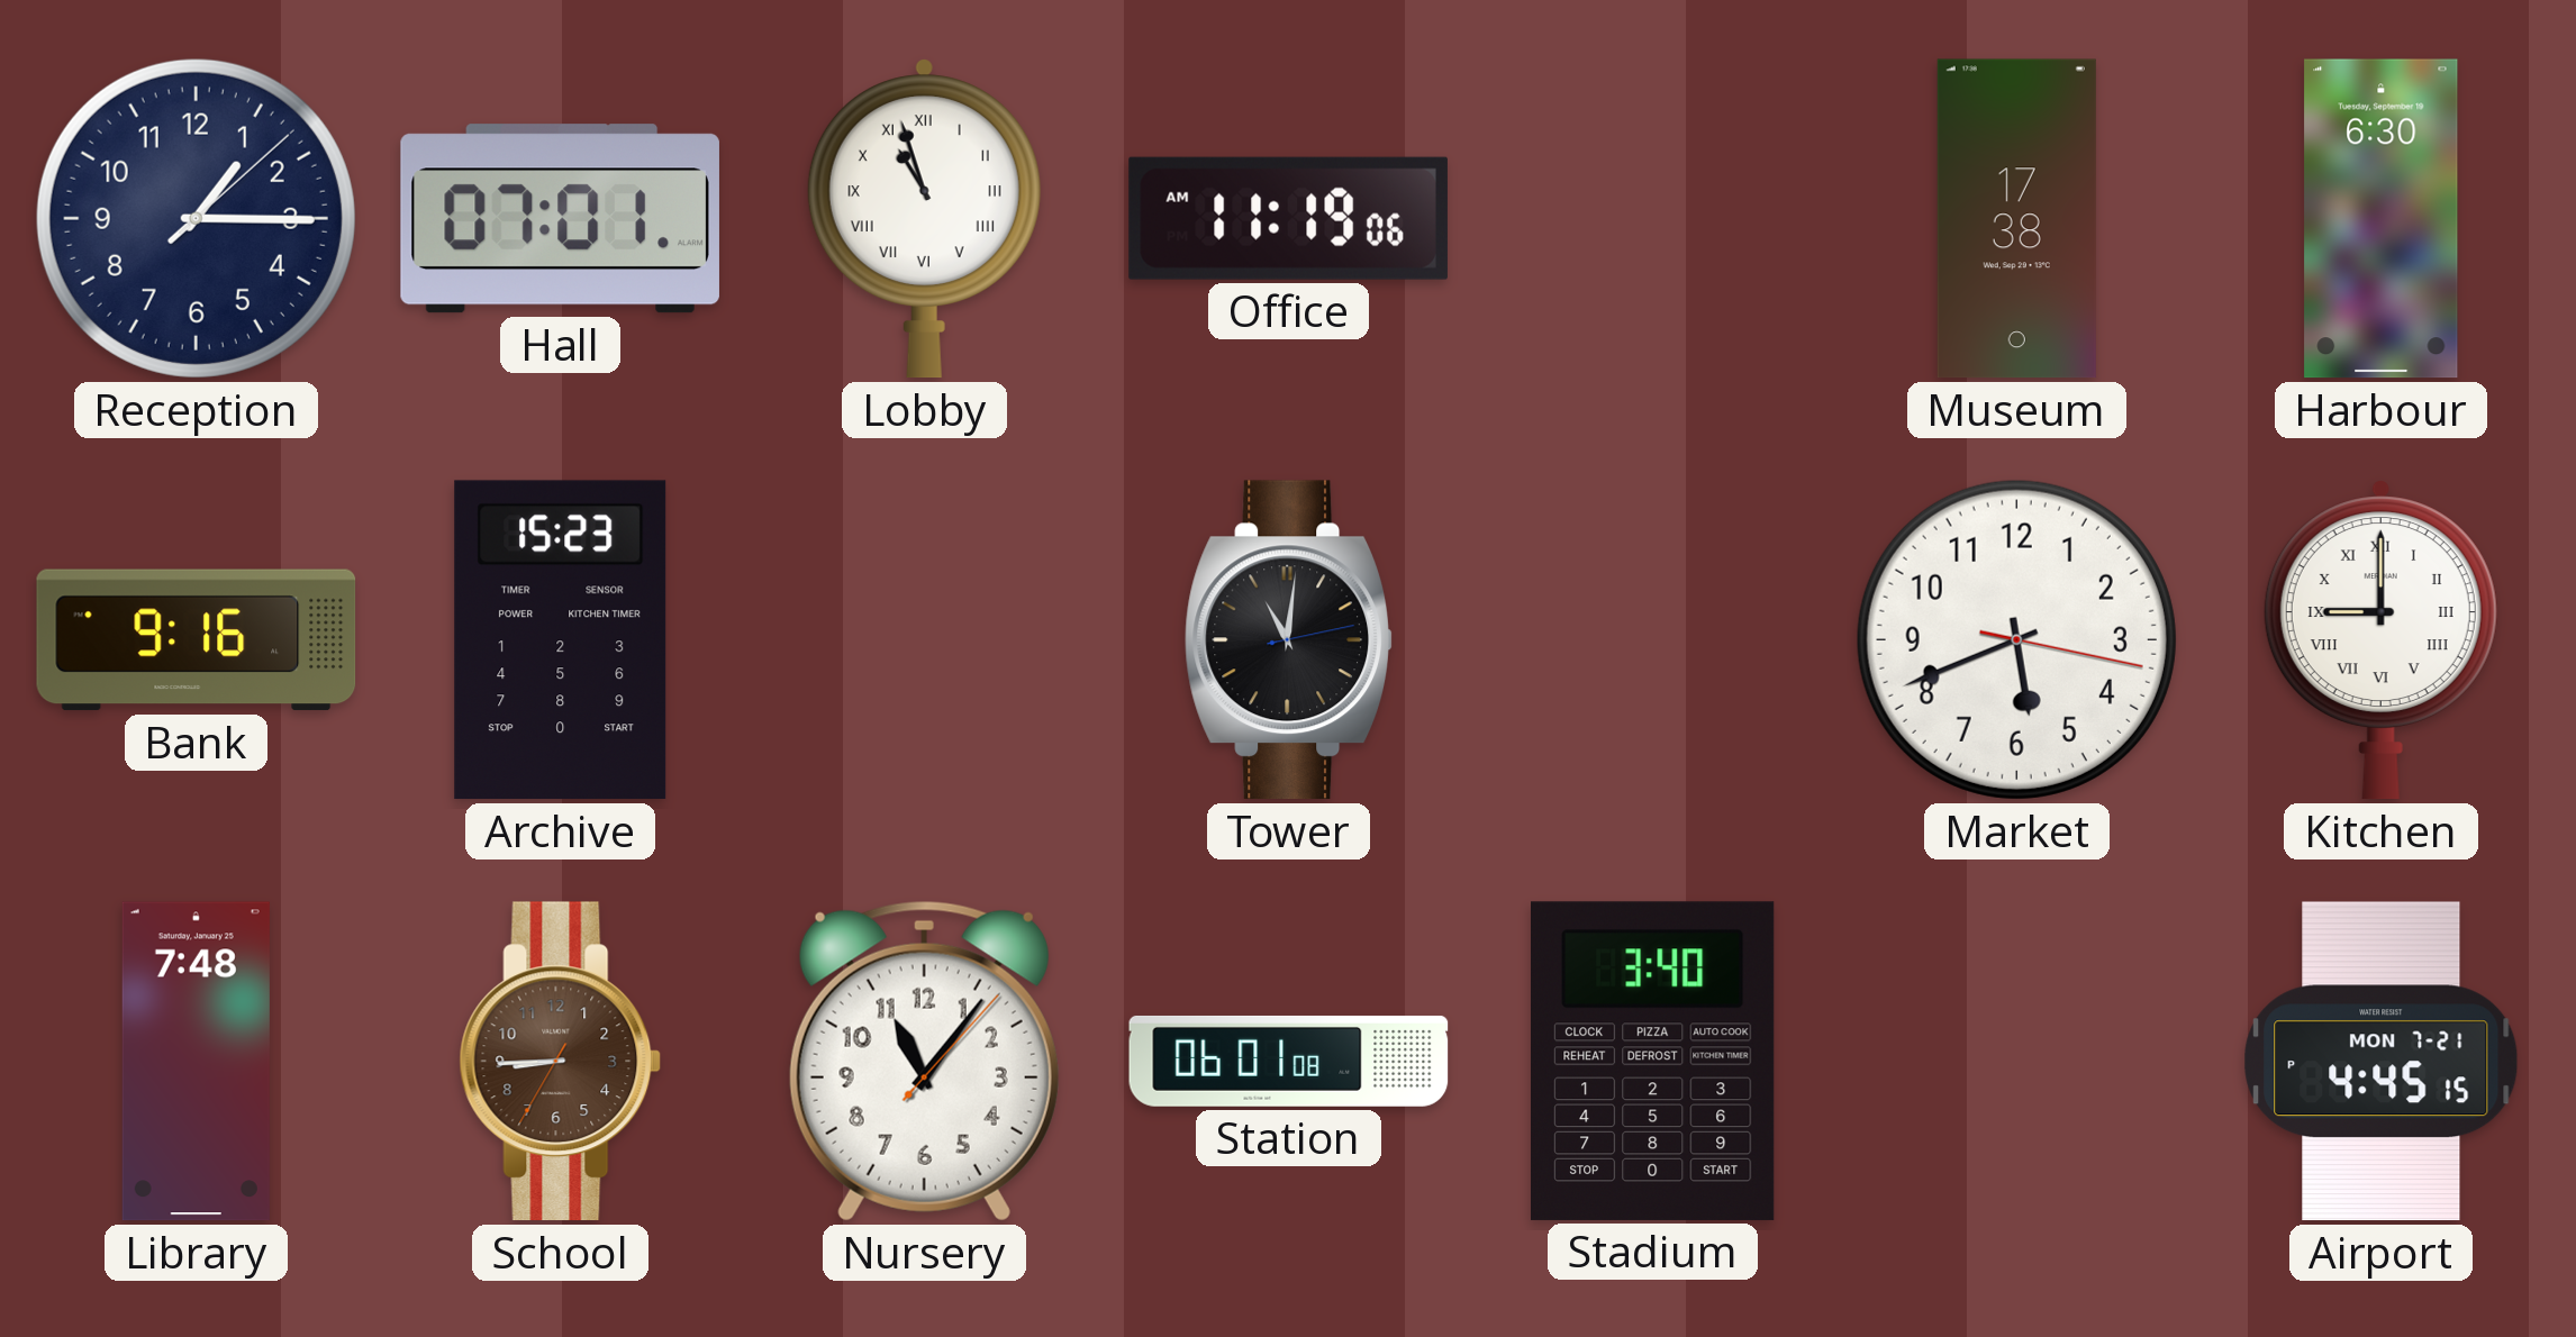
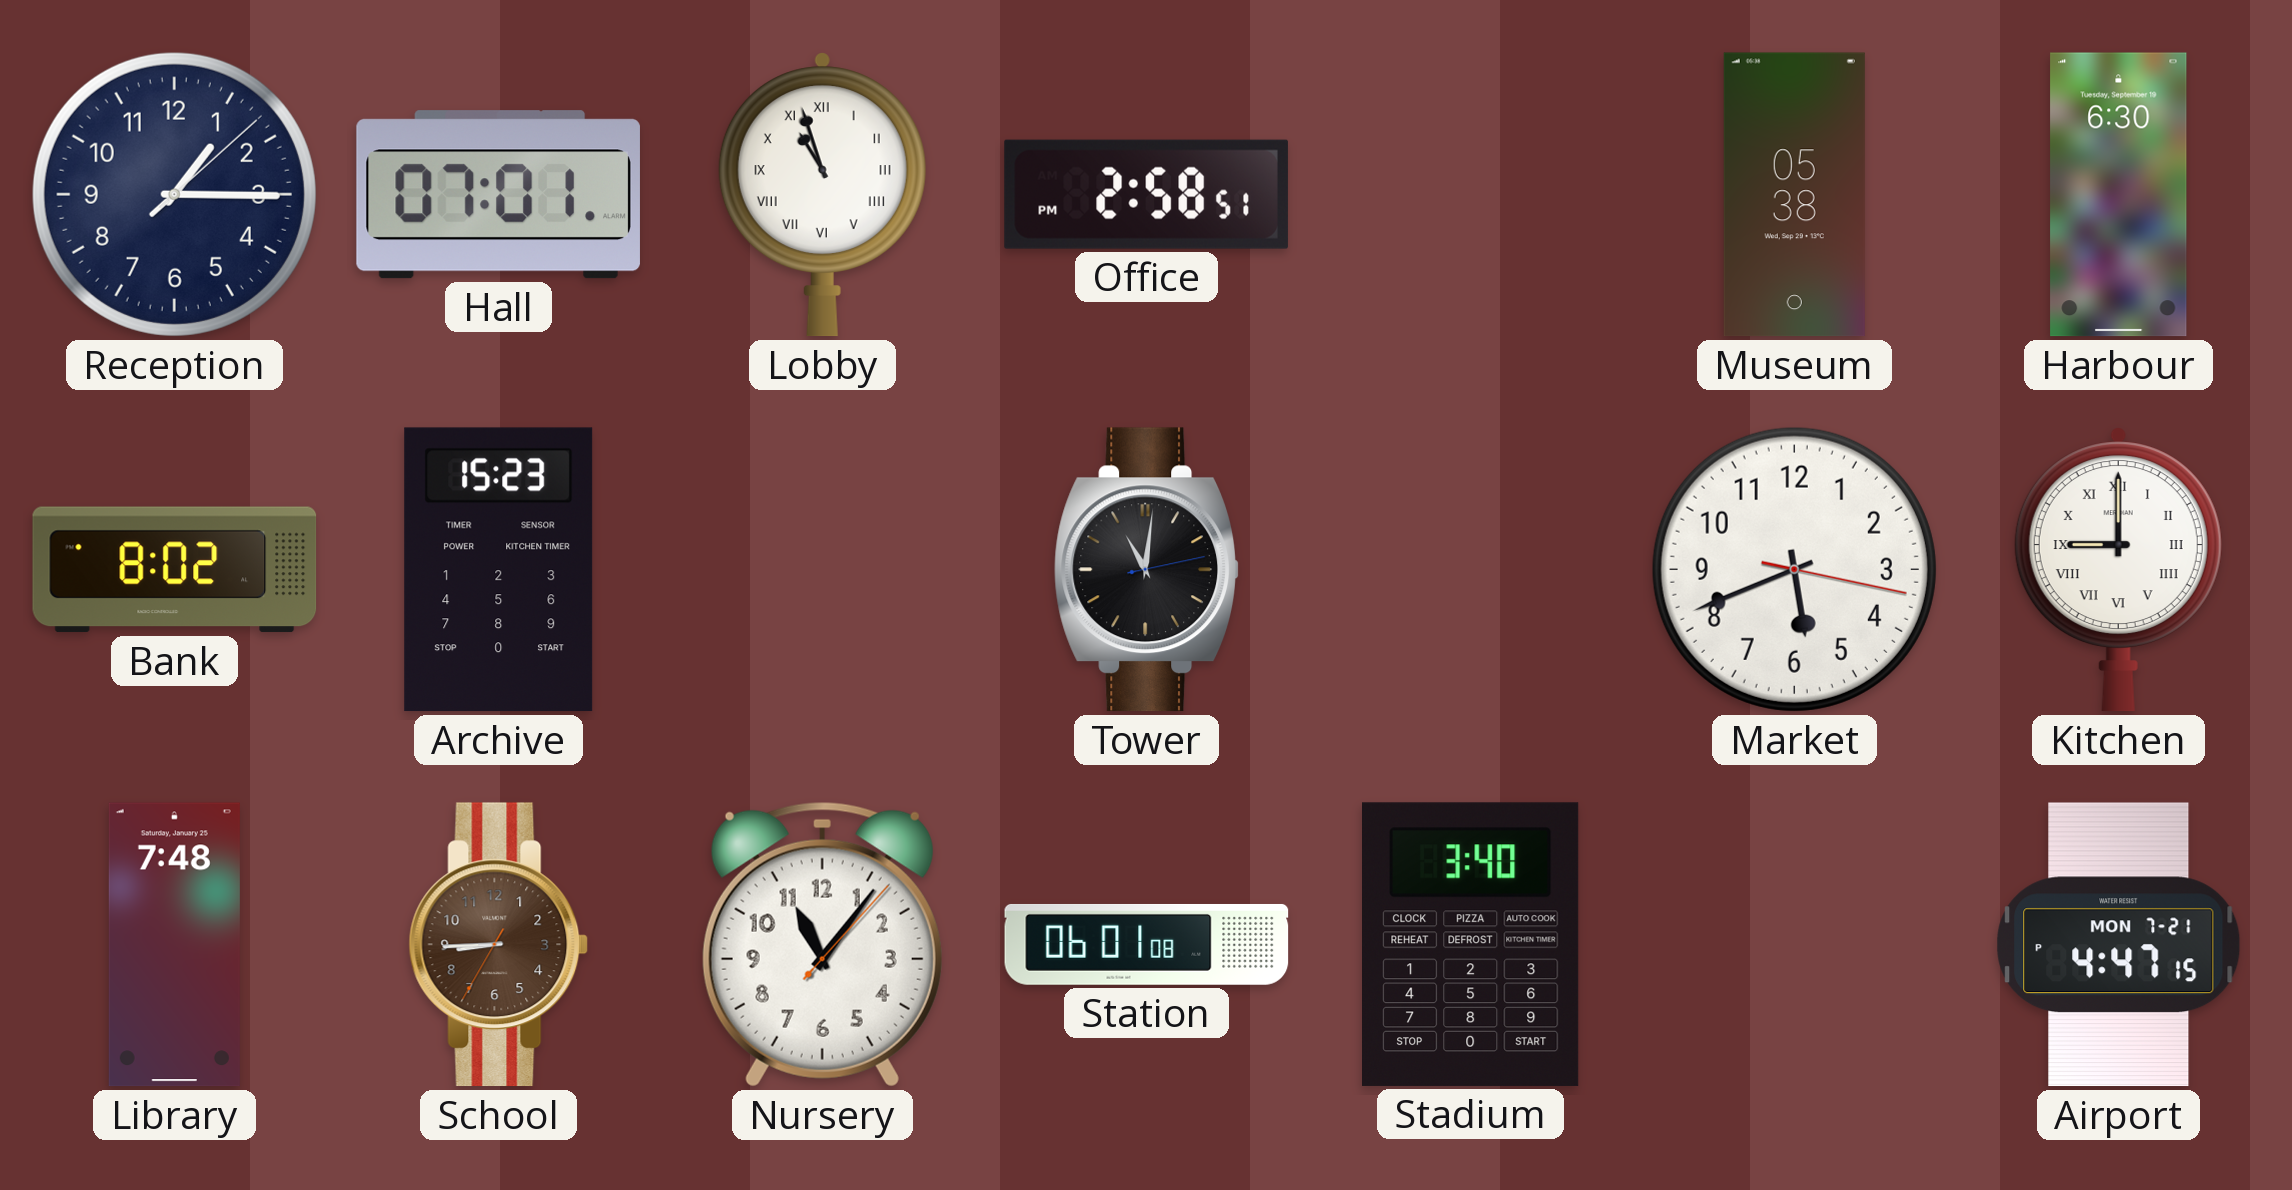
Office: 11:19 -> 2:58
Museum: 17:38 -> 05:38
Bank: 9:16 -> 8:02
Airport: 4:45 -> 4:47
